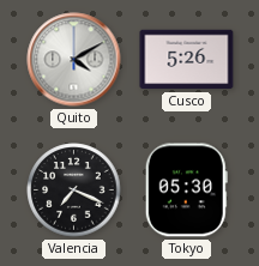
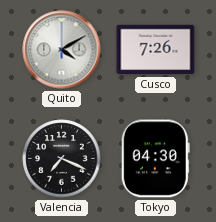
Cusco: 5:26 -> 7:26
Tokyo: 05:30 -> 04:30
